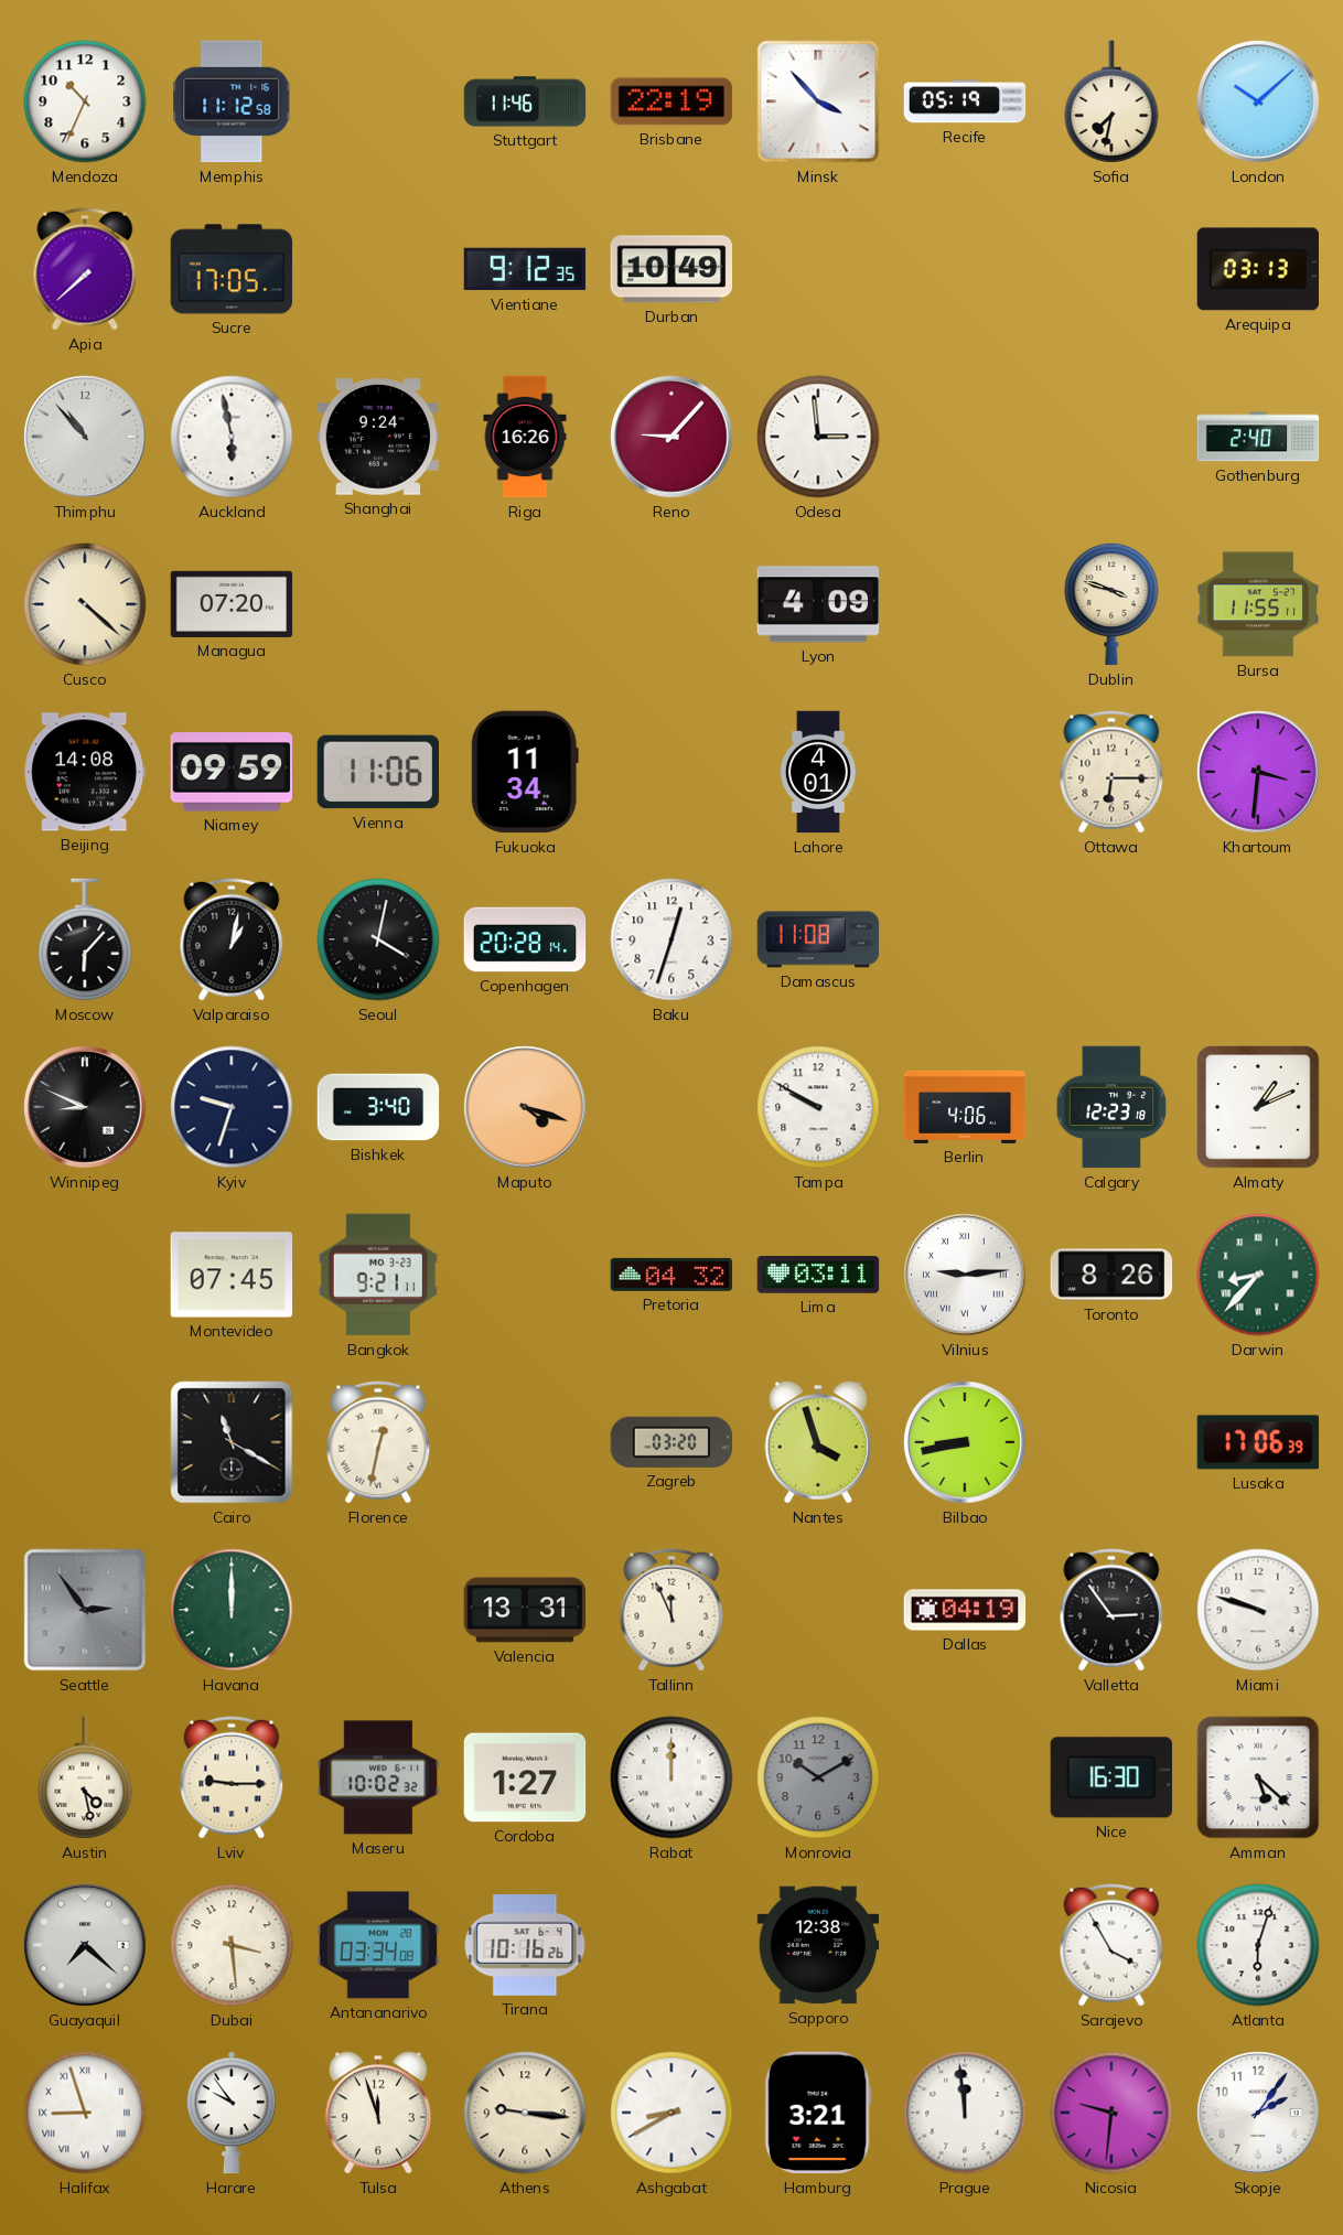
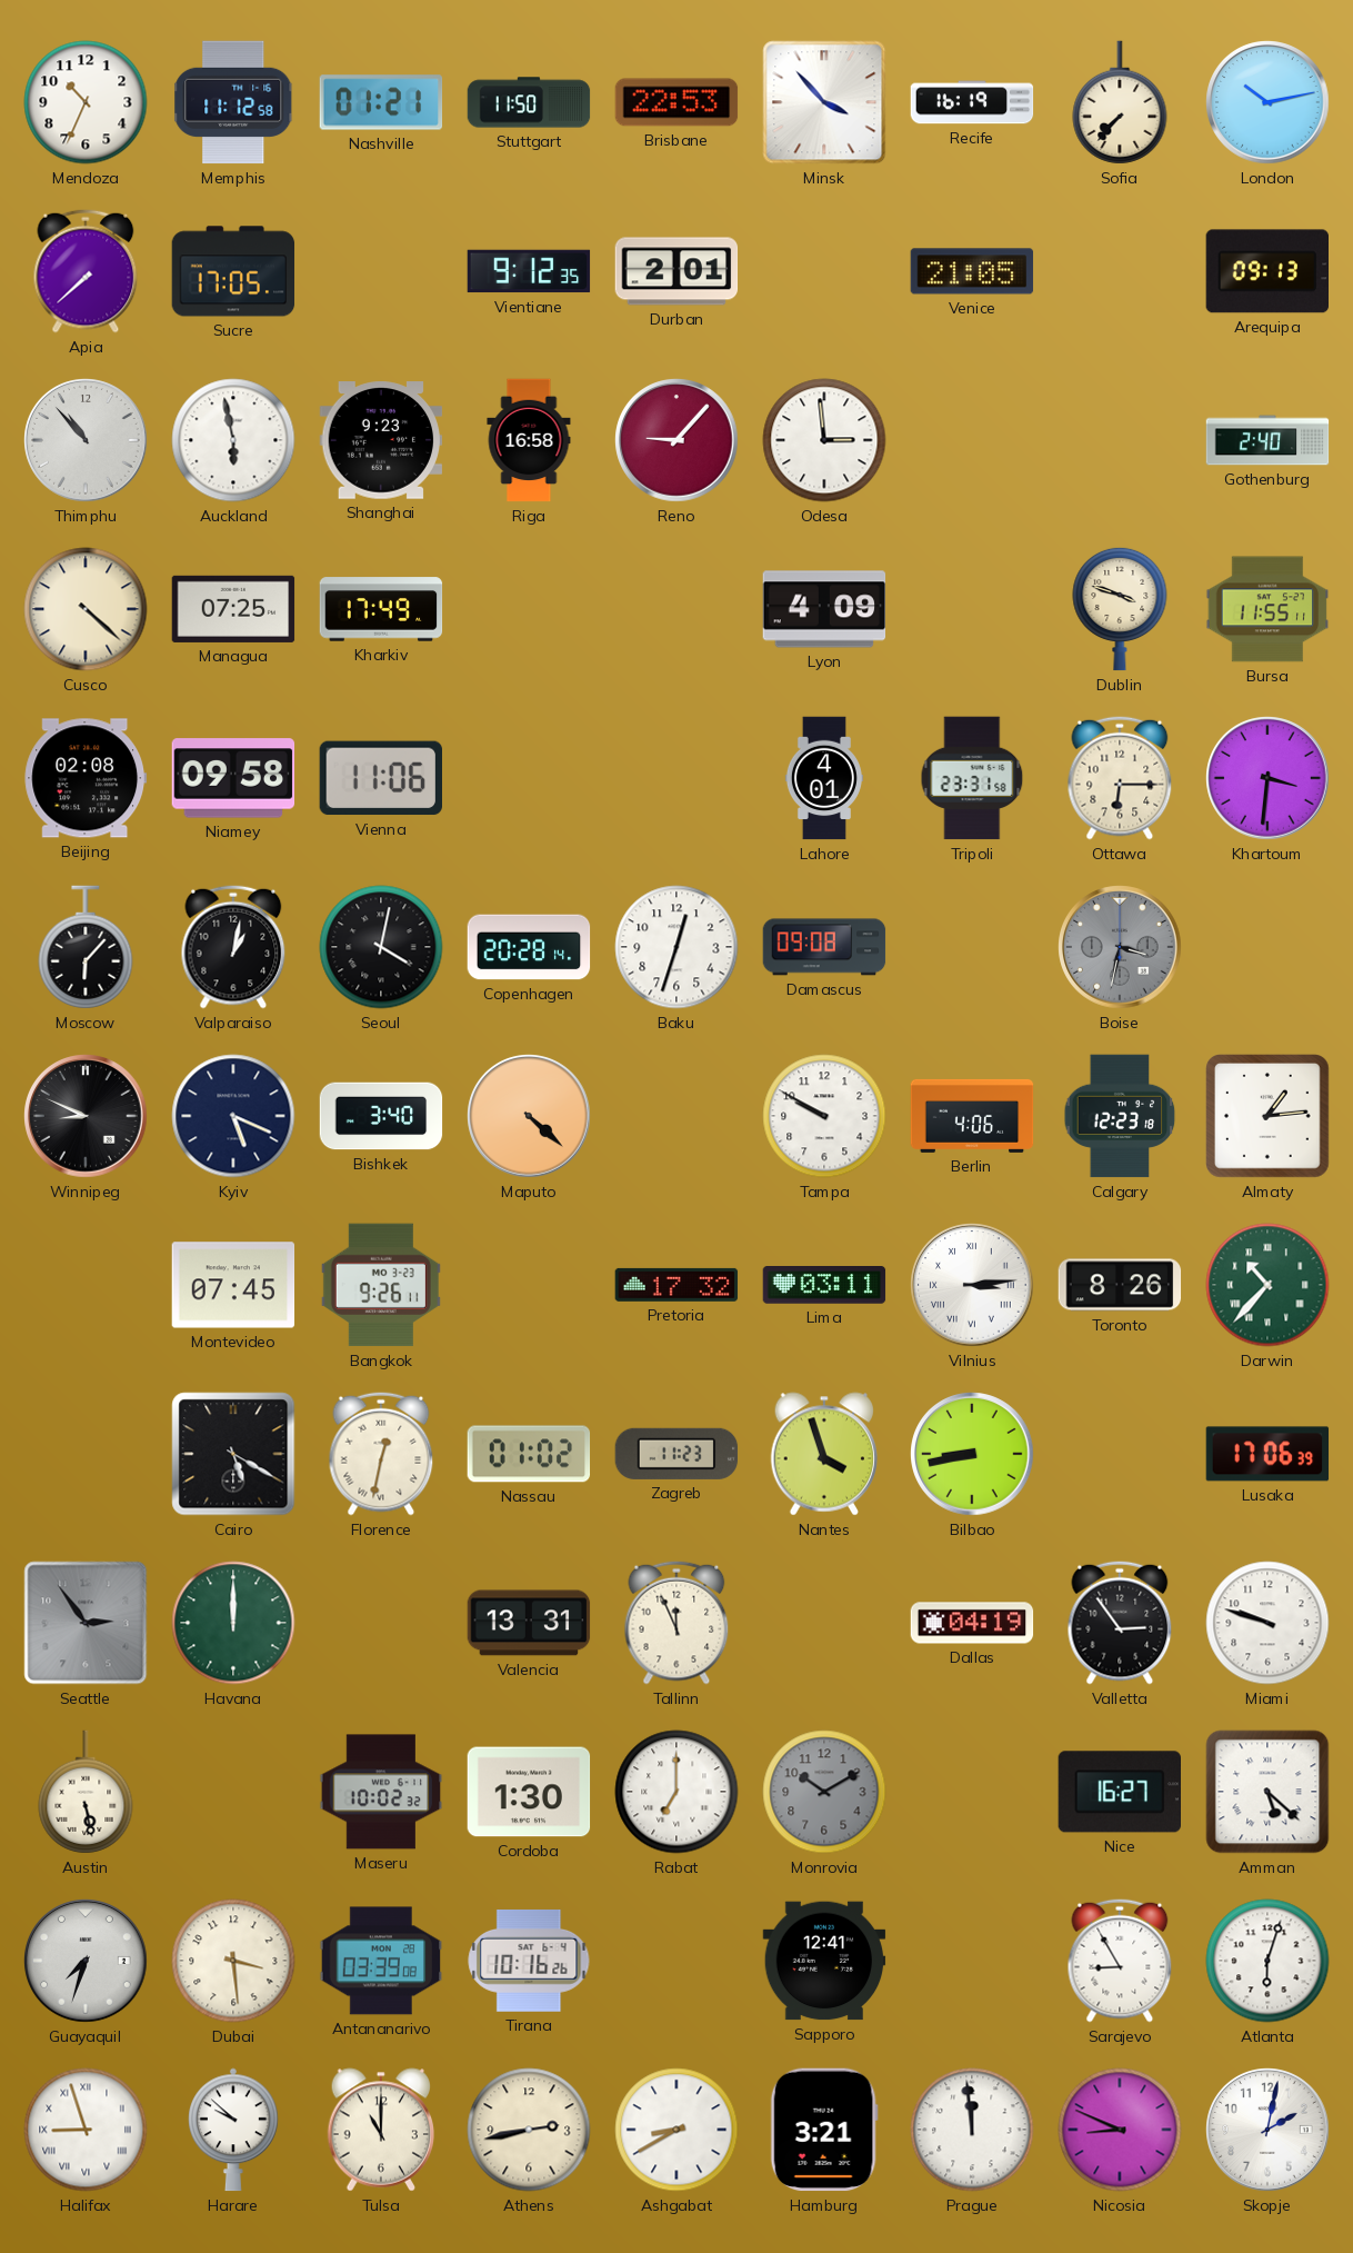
Nashville: none -> 01:21
Stuttgart: 11:46 -> 11:50
Brisbane: 22:19 -> 22:53
Recife: 05:19 -> 16:19
Sofia: 7:32 -> 7:37
London: 10:08 -> 10:13
Durban: 10:49 -> 2:01
Venice: none -> 21:05
Arequipa: 03:13 -> 09:13
Shanghai: 9:24 -> 9:23
Riga: 16:26 -> 16:58
Managua: 07:20 -> 07:25
Kharkiv: none -> 17:49
Beijing: 14:08 -> 02:08
Niamey: 09:59 -> 09:58
Fukuoka: 11:34 -> none
Tripoli: none -> 23:31
Damascus: 11:08 -> 09:08
Boise: none -> 3:32
Kyiv: 9:33 -> 5:19
Maputo: 4:18 -> 4:22
Almaty: 1:11 -> 1:14
Bangkok: 9:21 -> 9:26
Pretoria: 04:32 -> 17:32
Vilnius: 9:14 -> 3:14
Darwin: 8:37 -> 10:37
Cairo: 11:20 -> 5:20
Nassau: none -> 01:02
Zagreb: 03:20 -> 11:23
Austin: 4:28 -> 5:28
Lviv: 9:15 -> none
Cordoba: 1:27 -> 1:30
Rabat: 12:00 -> 7:00
Nice: 16:30 -> 16:27
Guayaquil: 7:22 -> 7:33
Antananarivo: 03:34 -> 03:39
Sapporo: 12:38 -> 12:41
Sarajevo: 3:55 -> 8:55
Harare: 9:54 -> 9:52
Tulsa: 11:57 -> 11:00
Athens: 9:16 -> 2:43
Nicosia: 9:31 -> 8:49
Skopje: 2:06 -> 2:02
